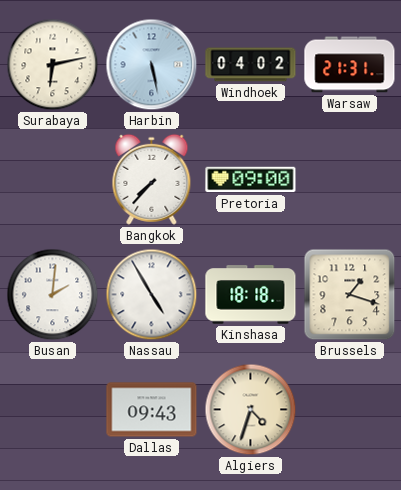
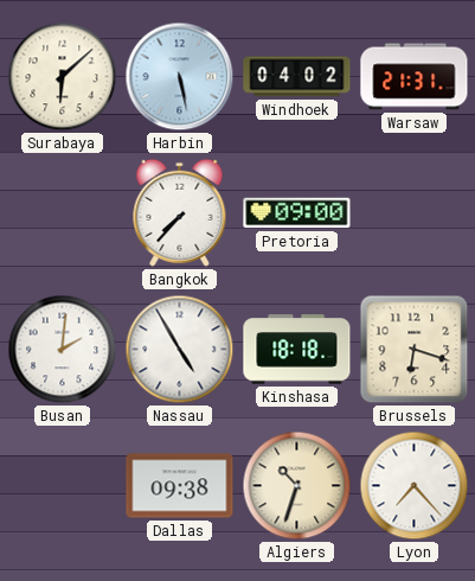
Surabaya: 6:13 -> 6:08
Brussels: 1:18 -> 6:18
Dallas: 09:43 -> 09:38
Algiers: 4:33 -> 10:33
Lyon: none -> 7:23
